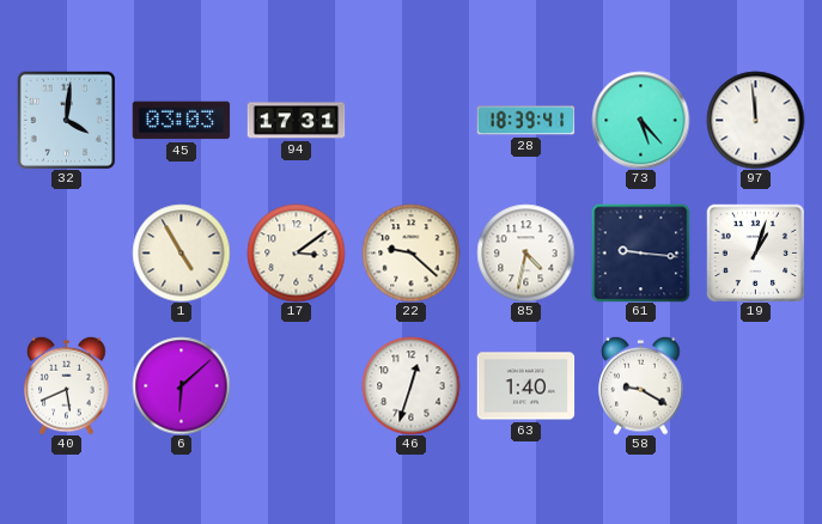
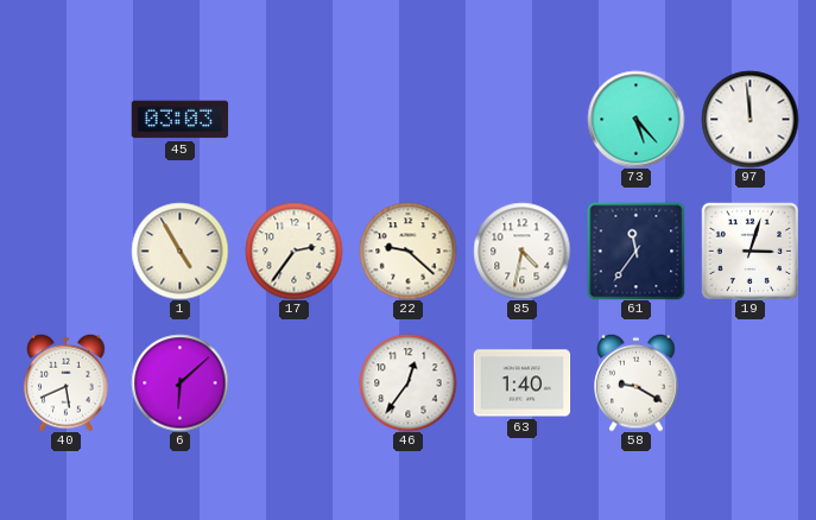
32: 4:01 -> none
94: 17:31 -> none
28: 18:39 -> none
17: 3:09 -> 2:36
61: 9:16 -> 11:36
19: 1:03 -> 3:03
46: 12:33 -> 12:36
